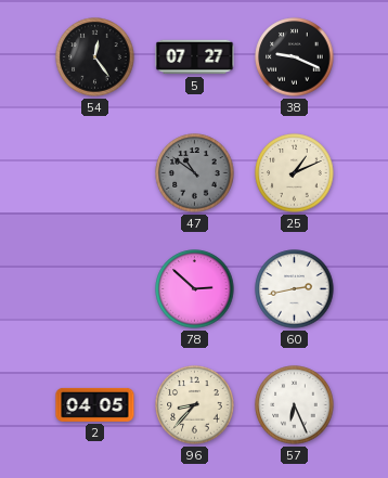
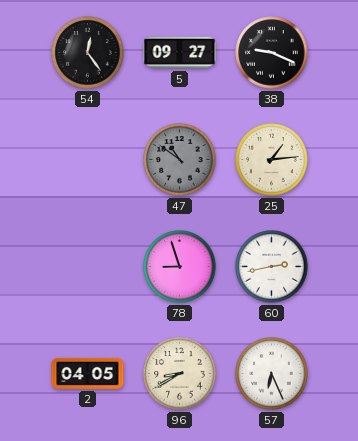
5: 07:27 -> 09:27
25: 1:11 -> 1:14
78: 2:52 -> 8:57
96: 8:37 -> 8:40
